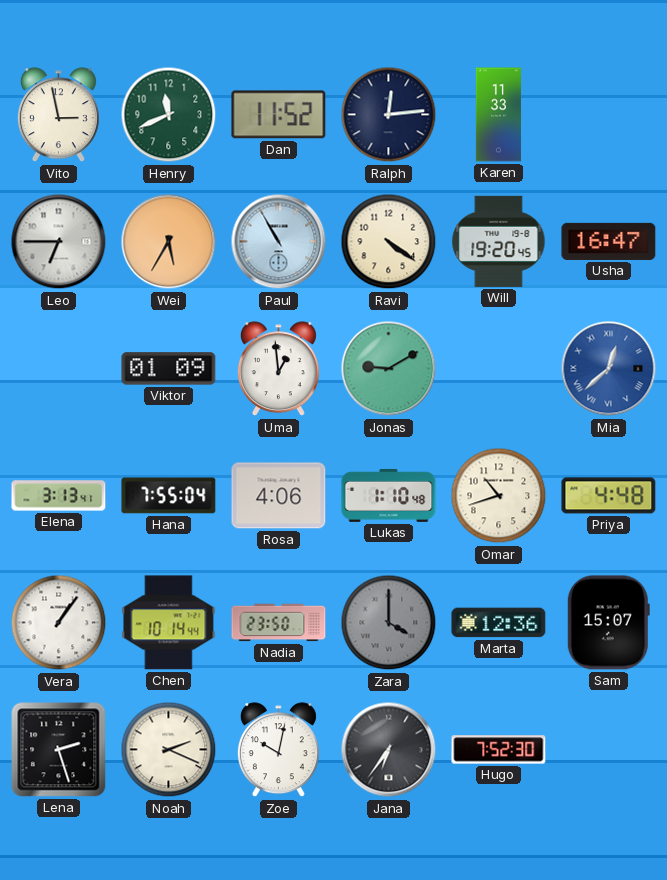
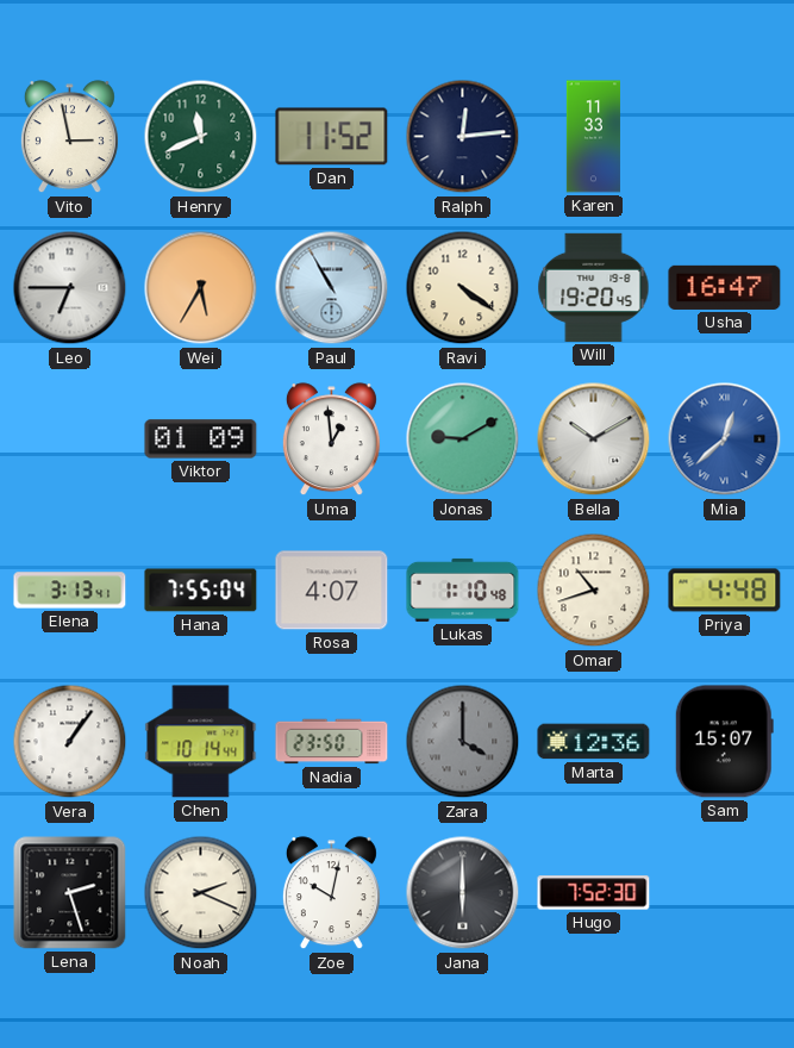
Bella: none -> 10:10
Rosa: 4:06 -> 4:07
Jana: 6:36 -> 6:00
